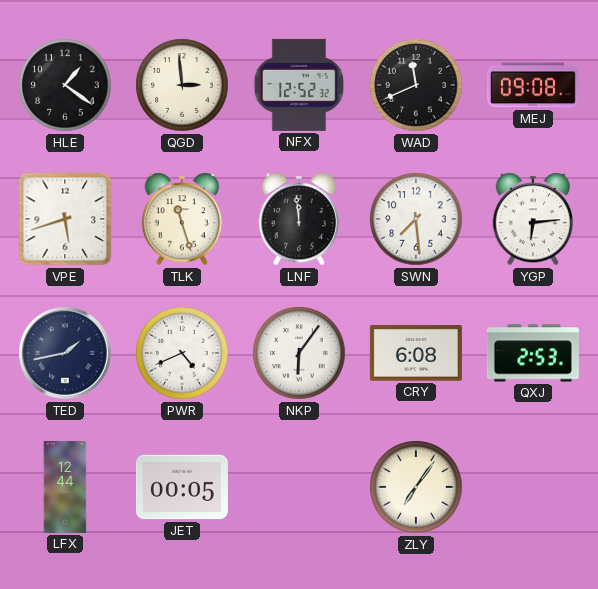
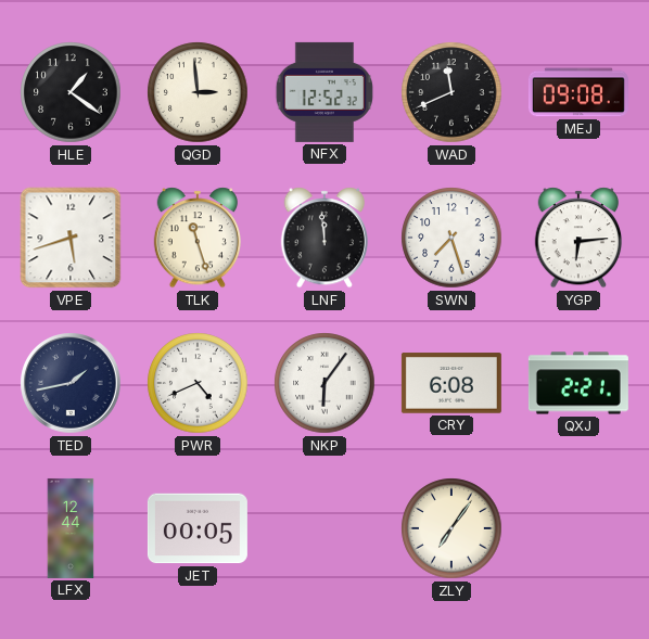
SWN: 7:29 -> 7:27
QXJ: 2:53 -> 2:21
